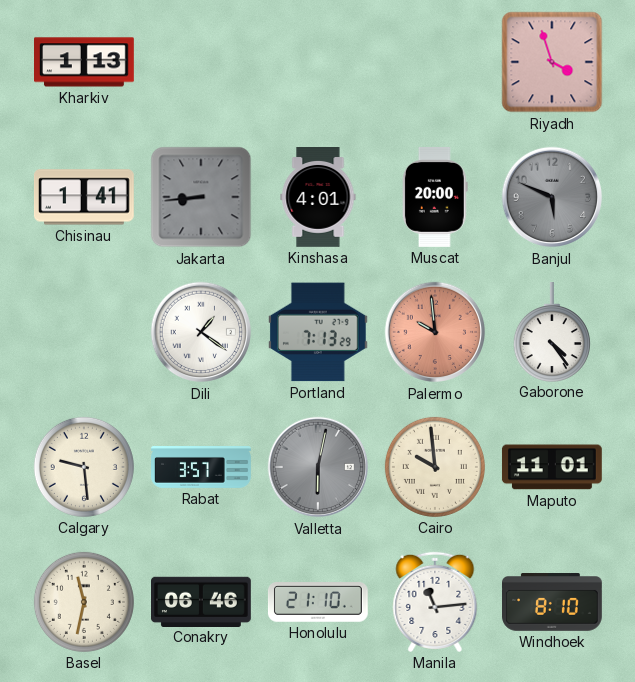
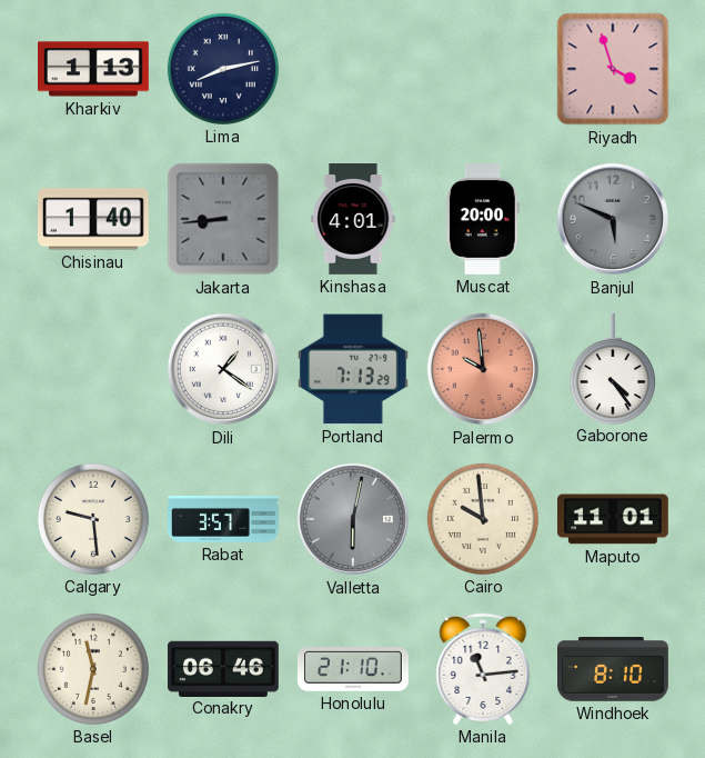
Lima: none -> 8:13
Chisinau: 1:41 -> 1:40
